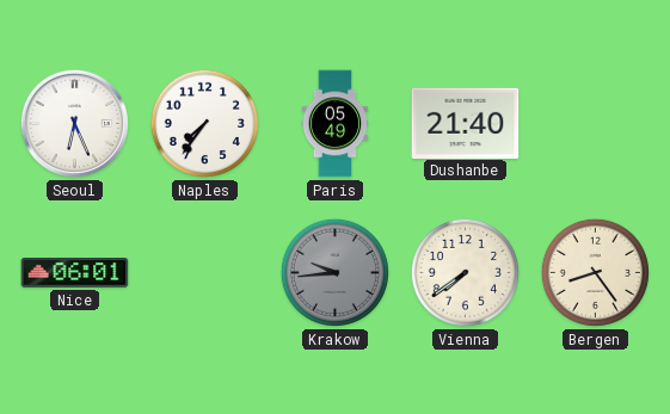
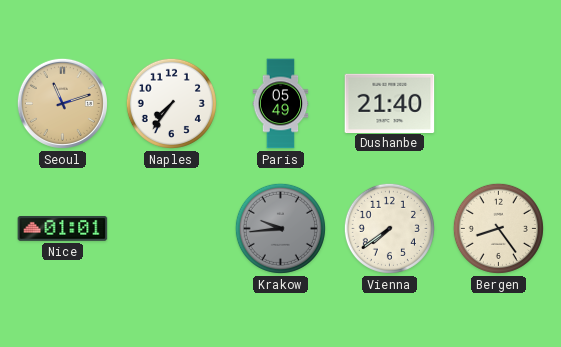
Seoul: 6:26 -> 11:12
Seoul dial: white -> champagne
Nice: 06:01 -> 01:01
